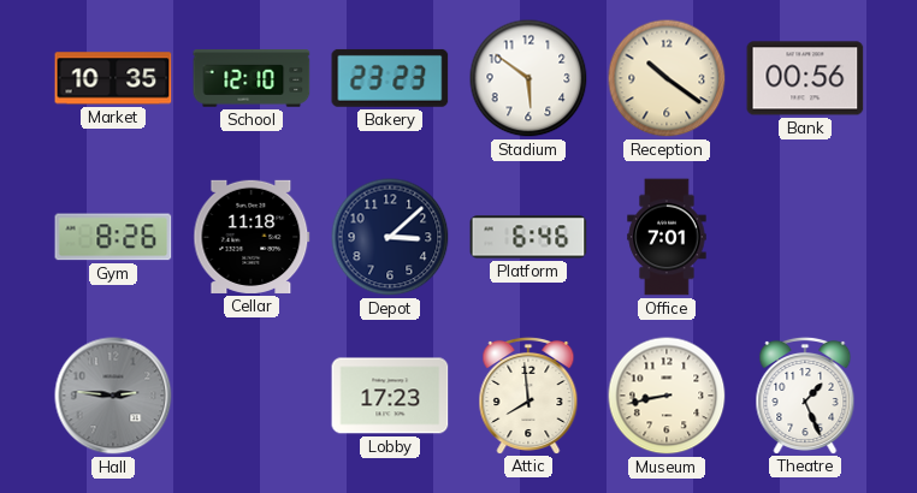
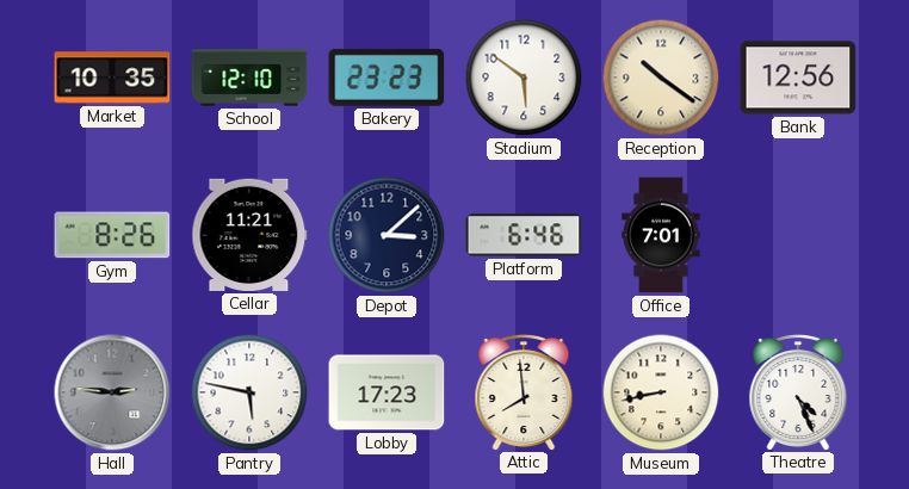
Bank: 00:56 -> 12:56
Cellar: 11:18 -> 11:21
Pantry: none -> 5:47
Theatre: 1:26 -> 4:26
